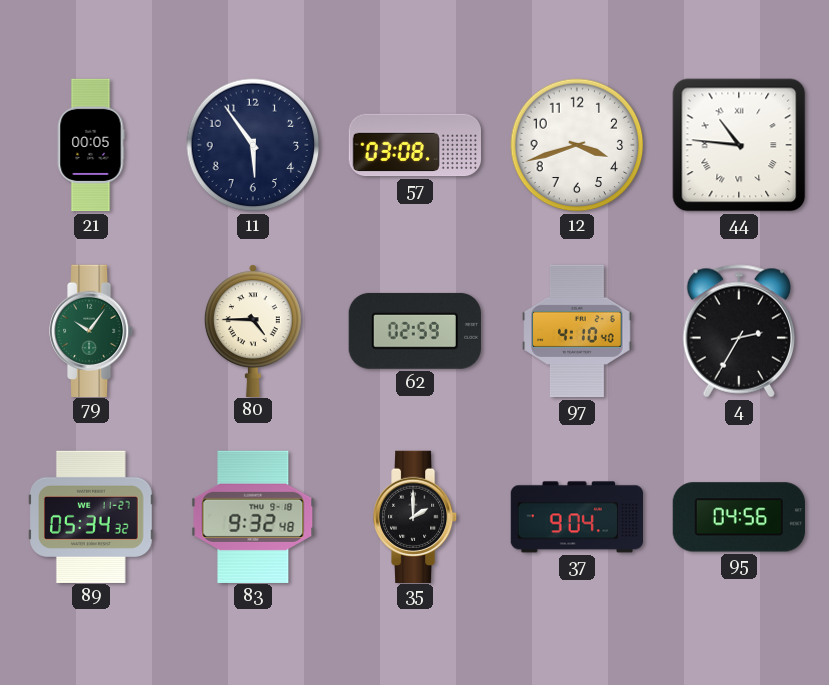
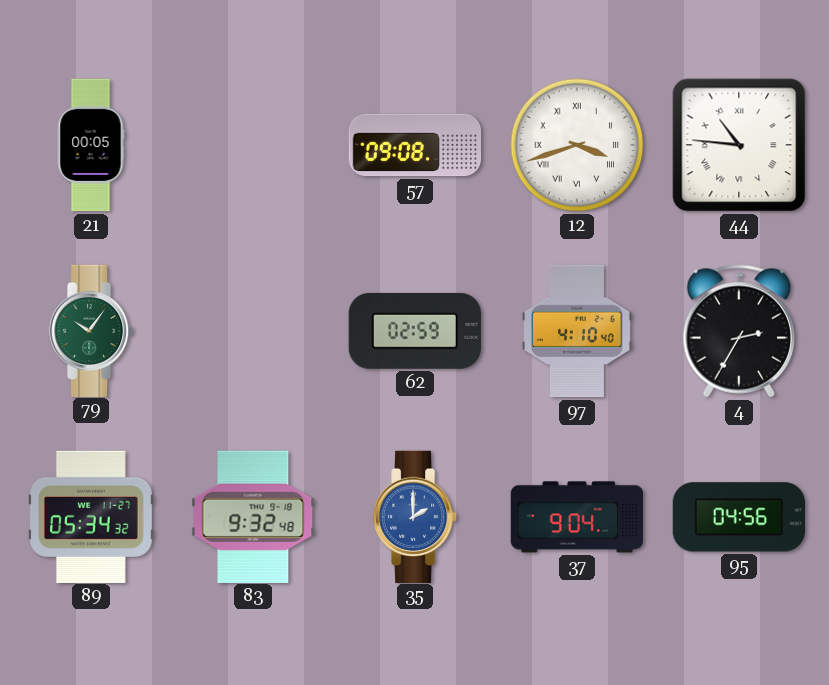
11: 5:54 -> none
57: 03:08 -> 09:08
12 numerals: Arabic -> Roman
80: 4:45 -> none
35 dial: black -> blue
